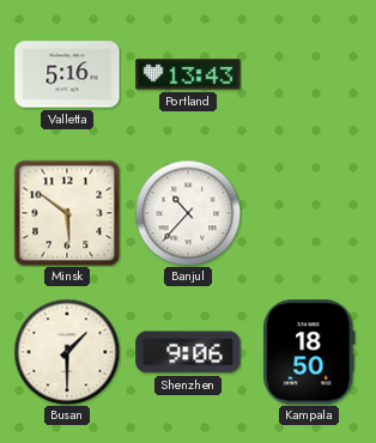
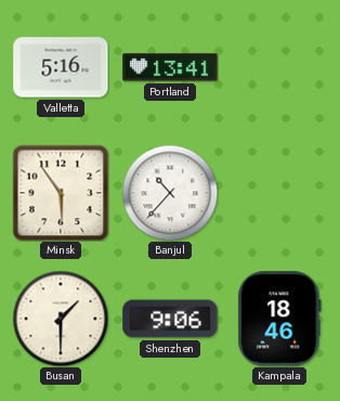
Portland: 13:43 -> 13:41
Minsk: 5:51 -> 5:54
Kampala: 18:50 -> 18:46
